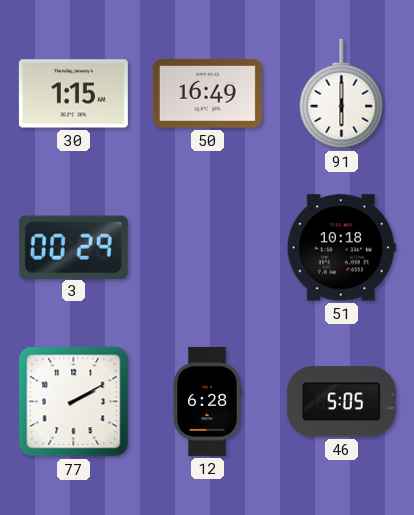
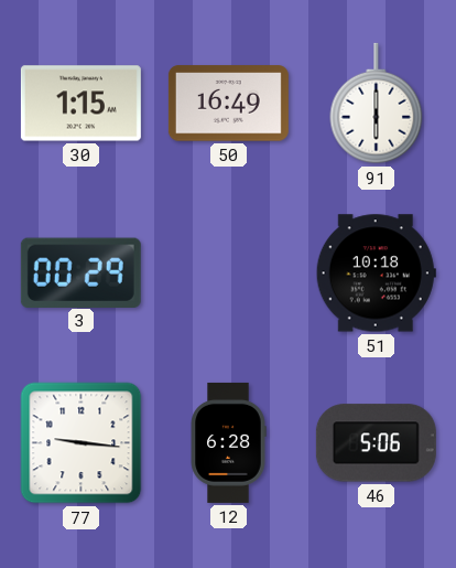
77: 2:10 -> 9:16
46: 5:05 -> 5:06
